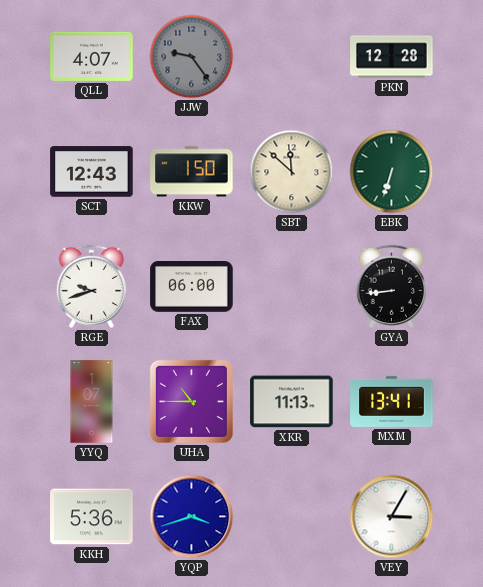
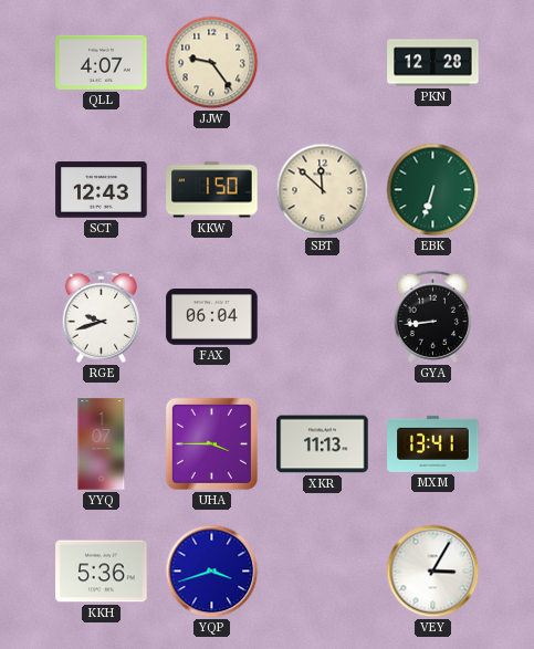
JJW dial: grey -> cream
FAX: 06:00 -> 06:04
UHA: 10:45 -> 3:45
